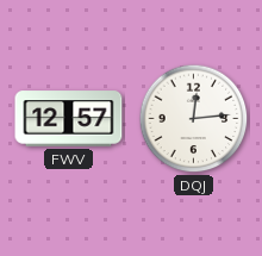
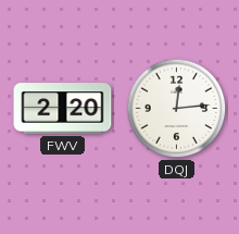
FWV: 12:57 -> 2:20
